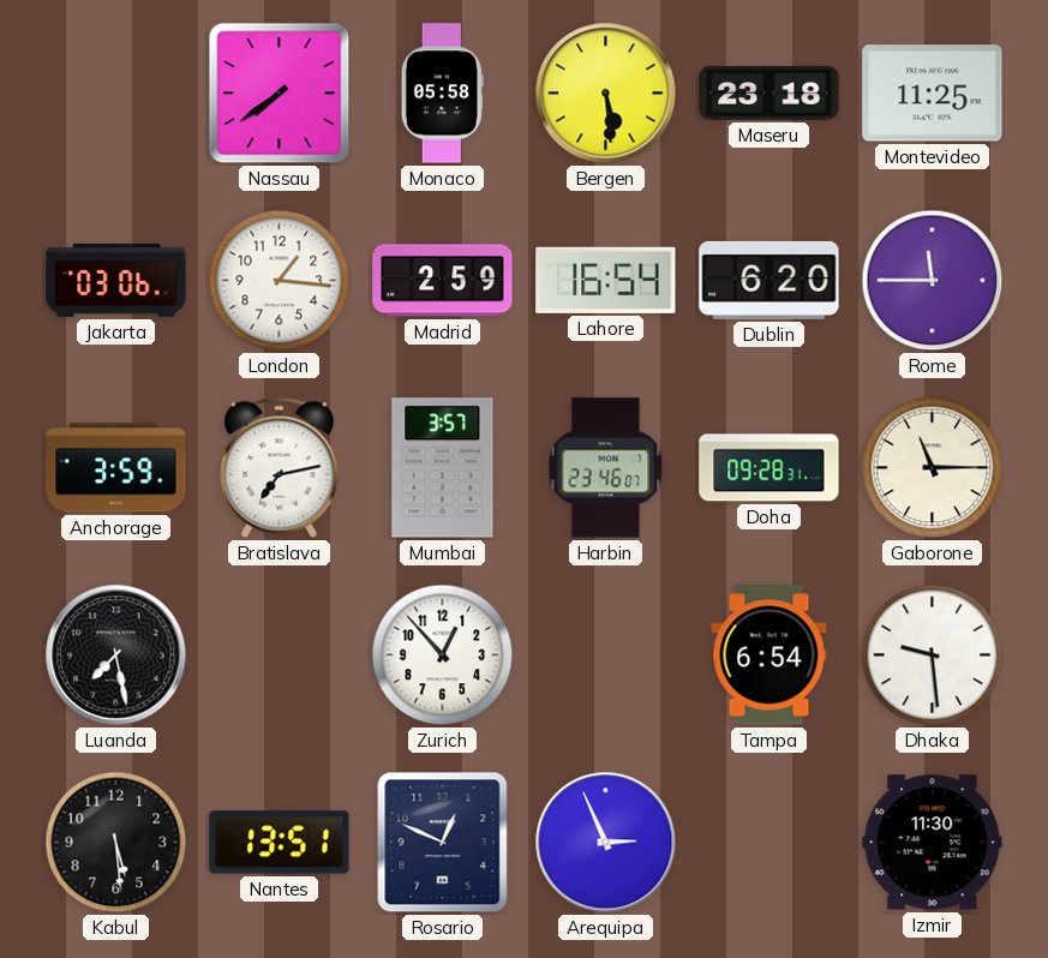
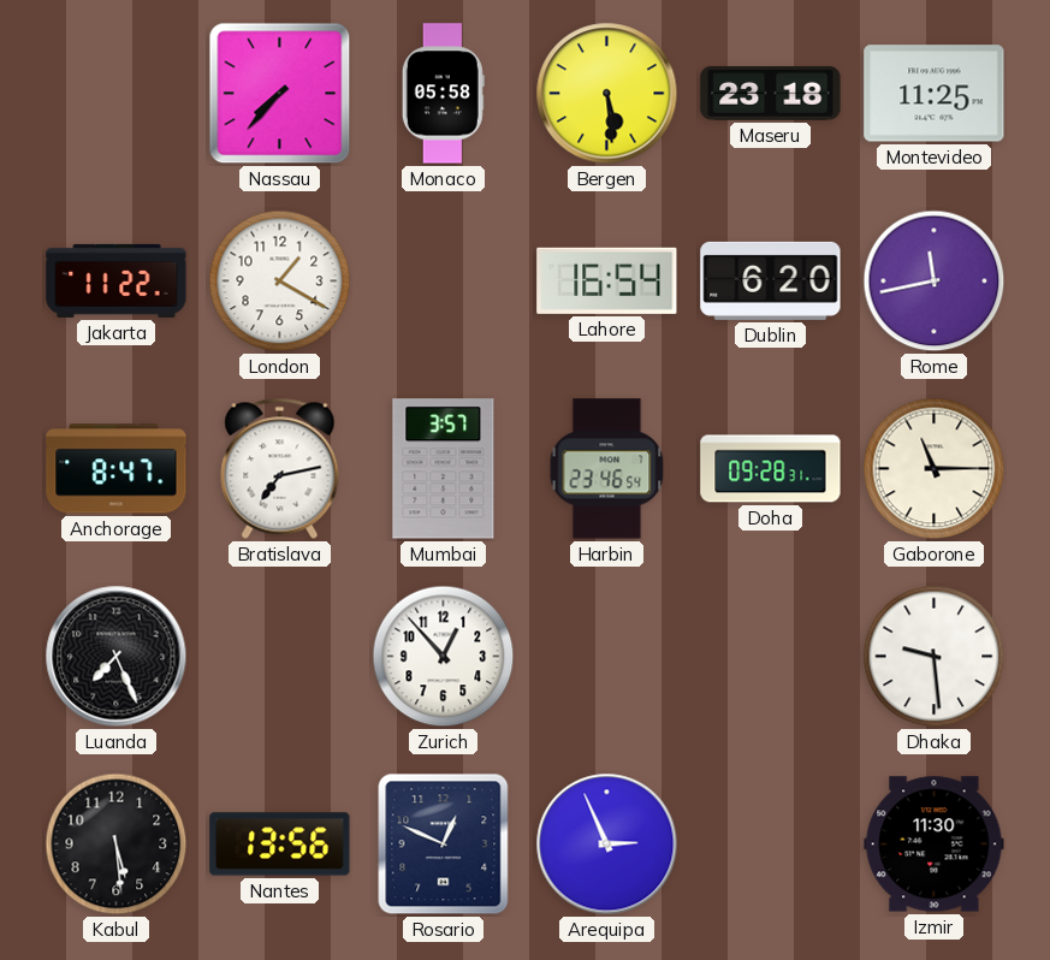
Nassau: 7:39 -> 7:37
Jakarta: 03:06 -> 11:22
London: 1:16 -> 1:20
Madrid: 2:59 -> none
Rome: 11:45 -> 11:43
Anchorage: 3:59 -> 8:47
Harbin: 23:46:07 -> 23:46:54
Luanda: 7:28 -> 7:26
Tampa: 6:54 -> none
Nantes: 13:51 -> 13:56
